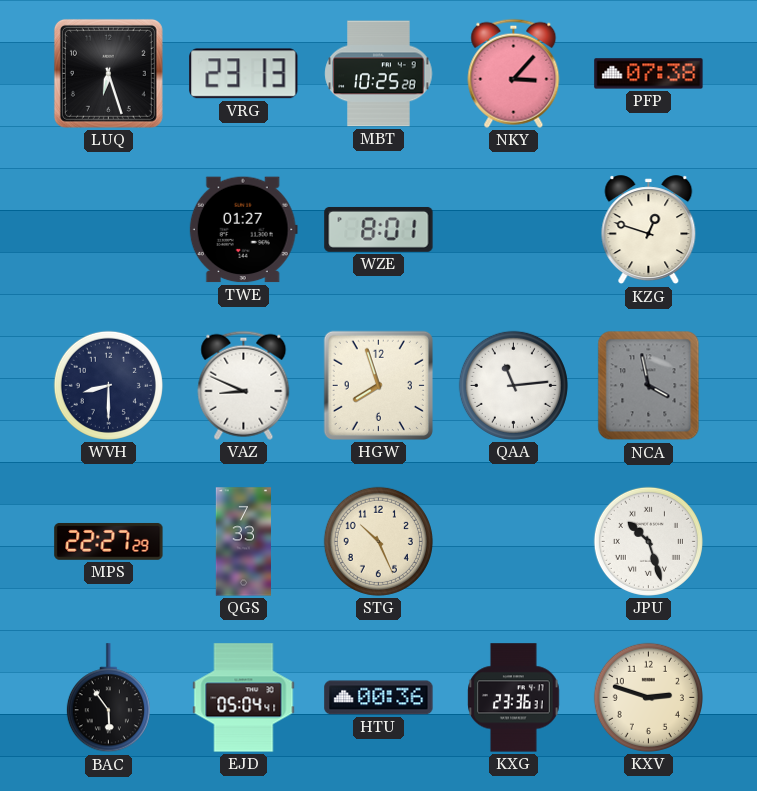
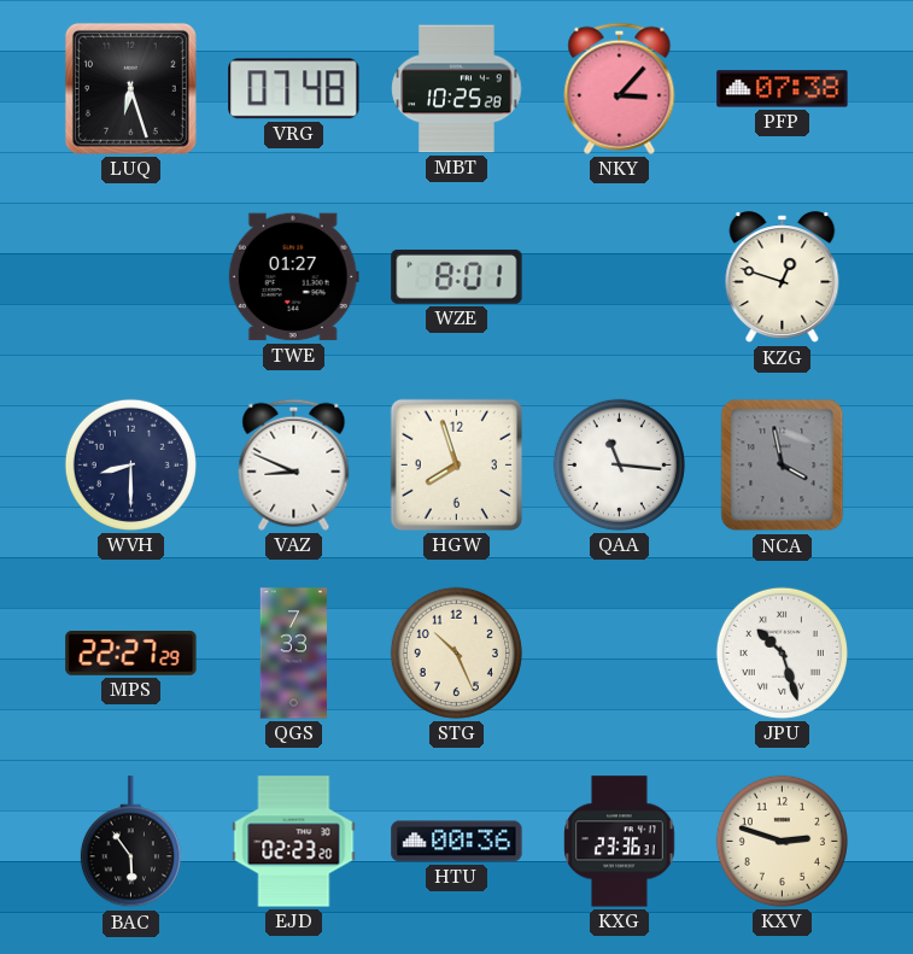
VRG: 23:13 -> 07:48
QAA: 11:14 -> 11:16
EJD: 05:04 -> 02:23
